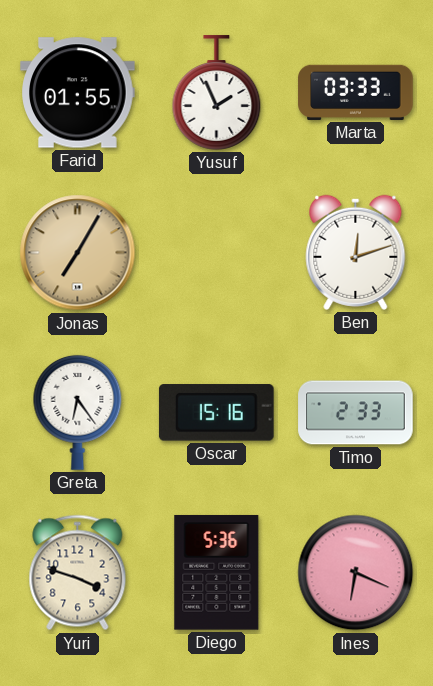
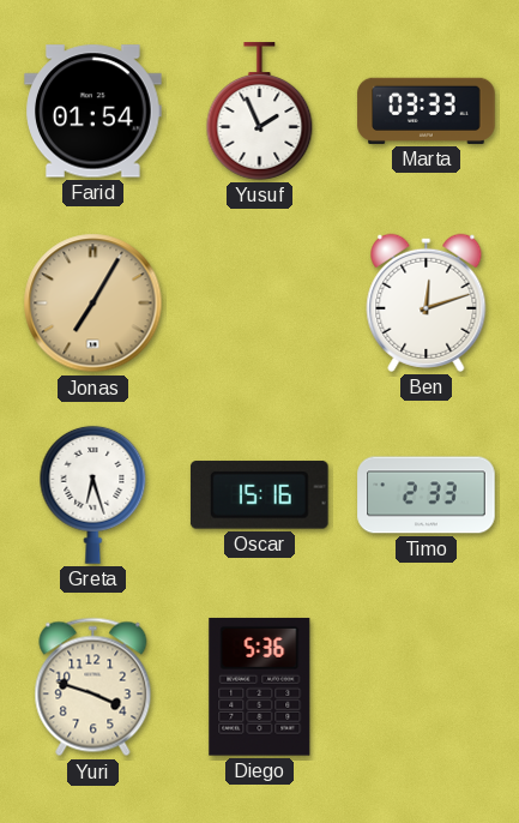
Farid: 01:55 -> 01:54
Greta: 6:24 -> 6:27
Ines: 6:19 -> none
